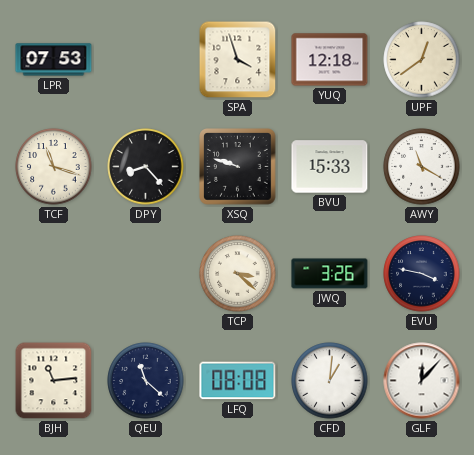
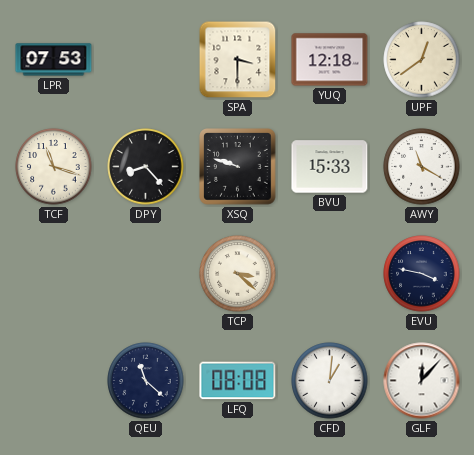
SPA: 3:57 -> 3:30
JWQ: 3:26 -> none
BJH: 11:14 -> none
